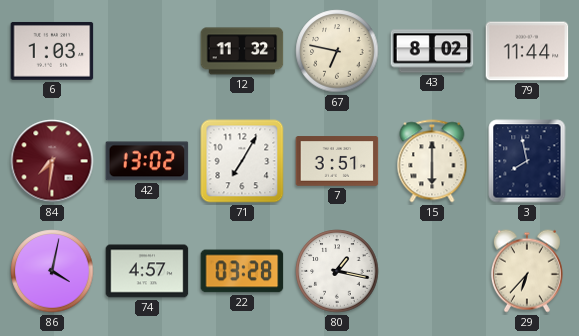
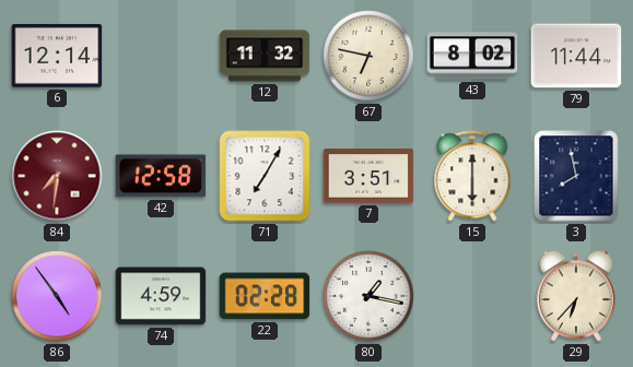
6: 1:03 -> 12:14
42: 13:02 -> 12:58
86: 4:02 -> 4:54
74: 4:57 -> 4:59
22: 03:28 -> 02:28
